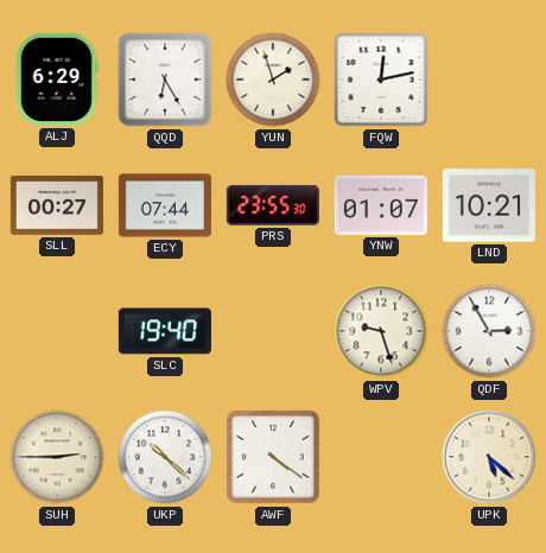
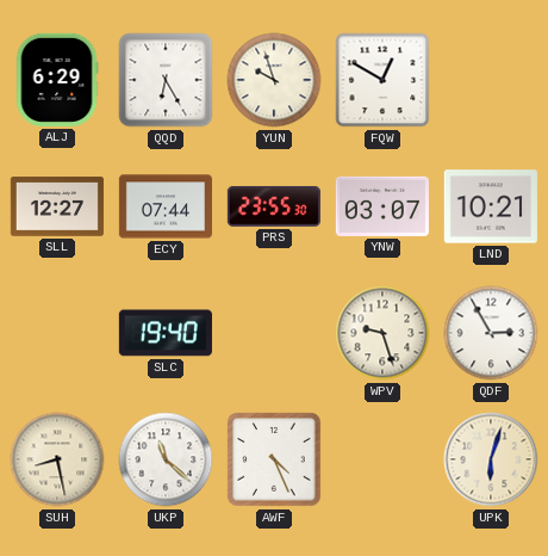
YUN: 1:57 -> 9:57
FQW: 12:13 -> 12:50
SLL: 00:27 -> 12:27
YNW: 01:07 -> 03:07
SUH: 2:45 -> 8:28
UKP: 10:22 -> 11:22
AWF: 4:21 -> 4:26
UPK: 5:22 -> 6:03
